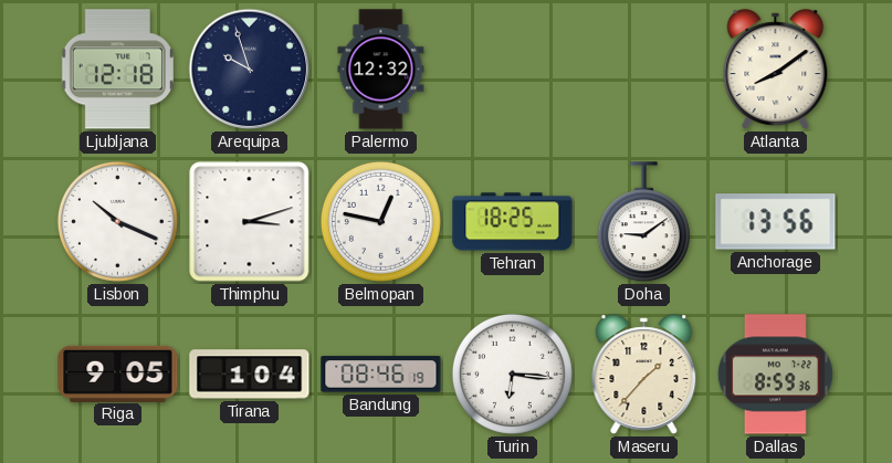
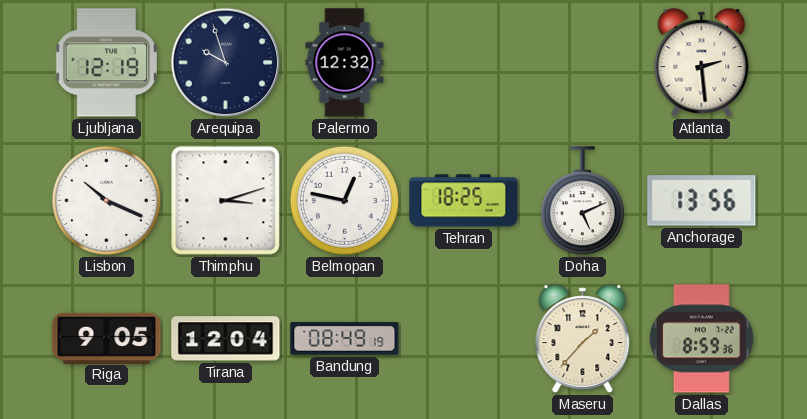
Ljubljana: 12:18 -> 12:19
Atlanta: 8:09 -> 2:29
Doha: 9:09 -> 5:11
Tirana: 1:04 -> 12:04
Bandung: 08:46 -> 08:49
Turin: 6:16 -> none
